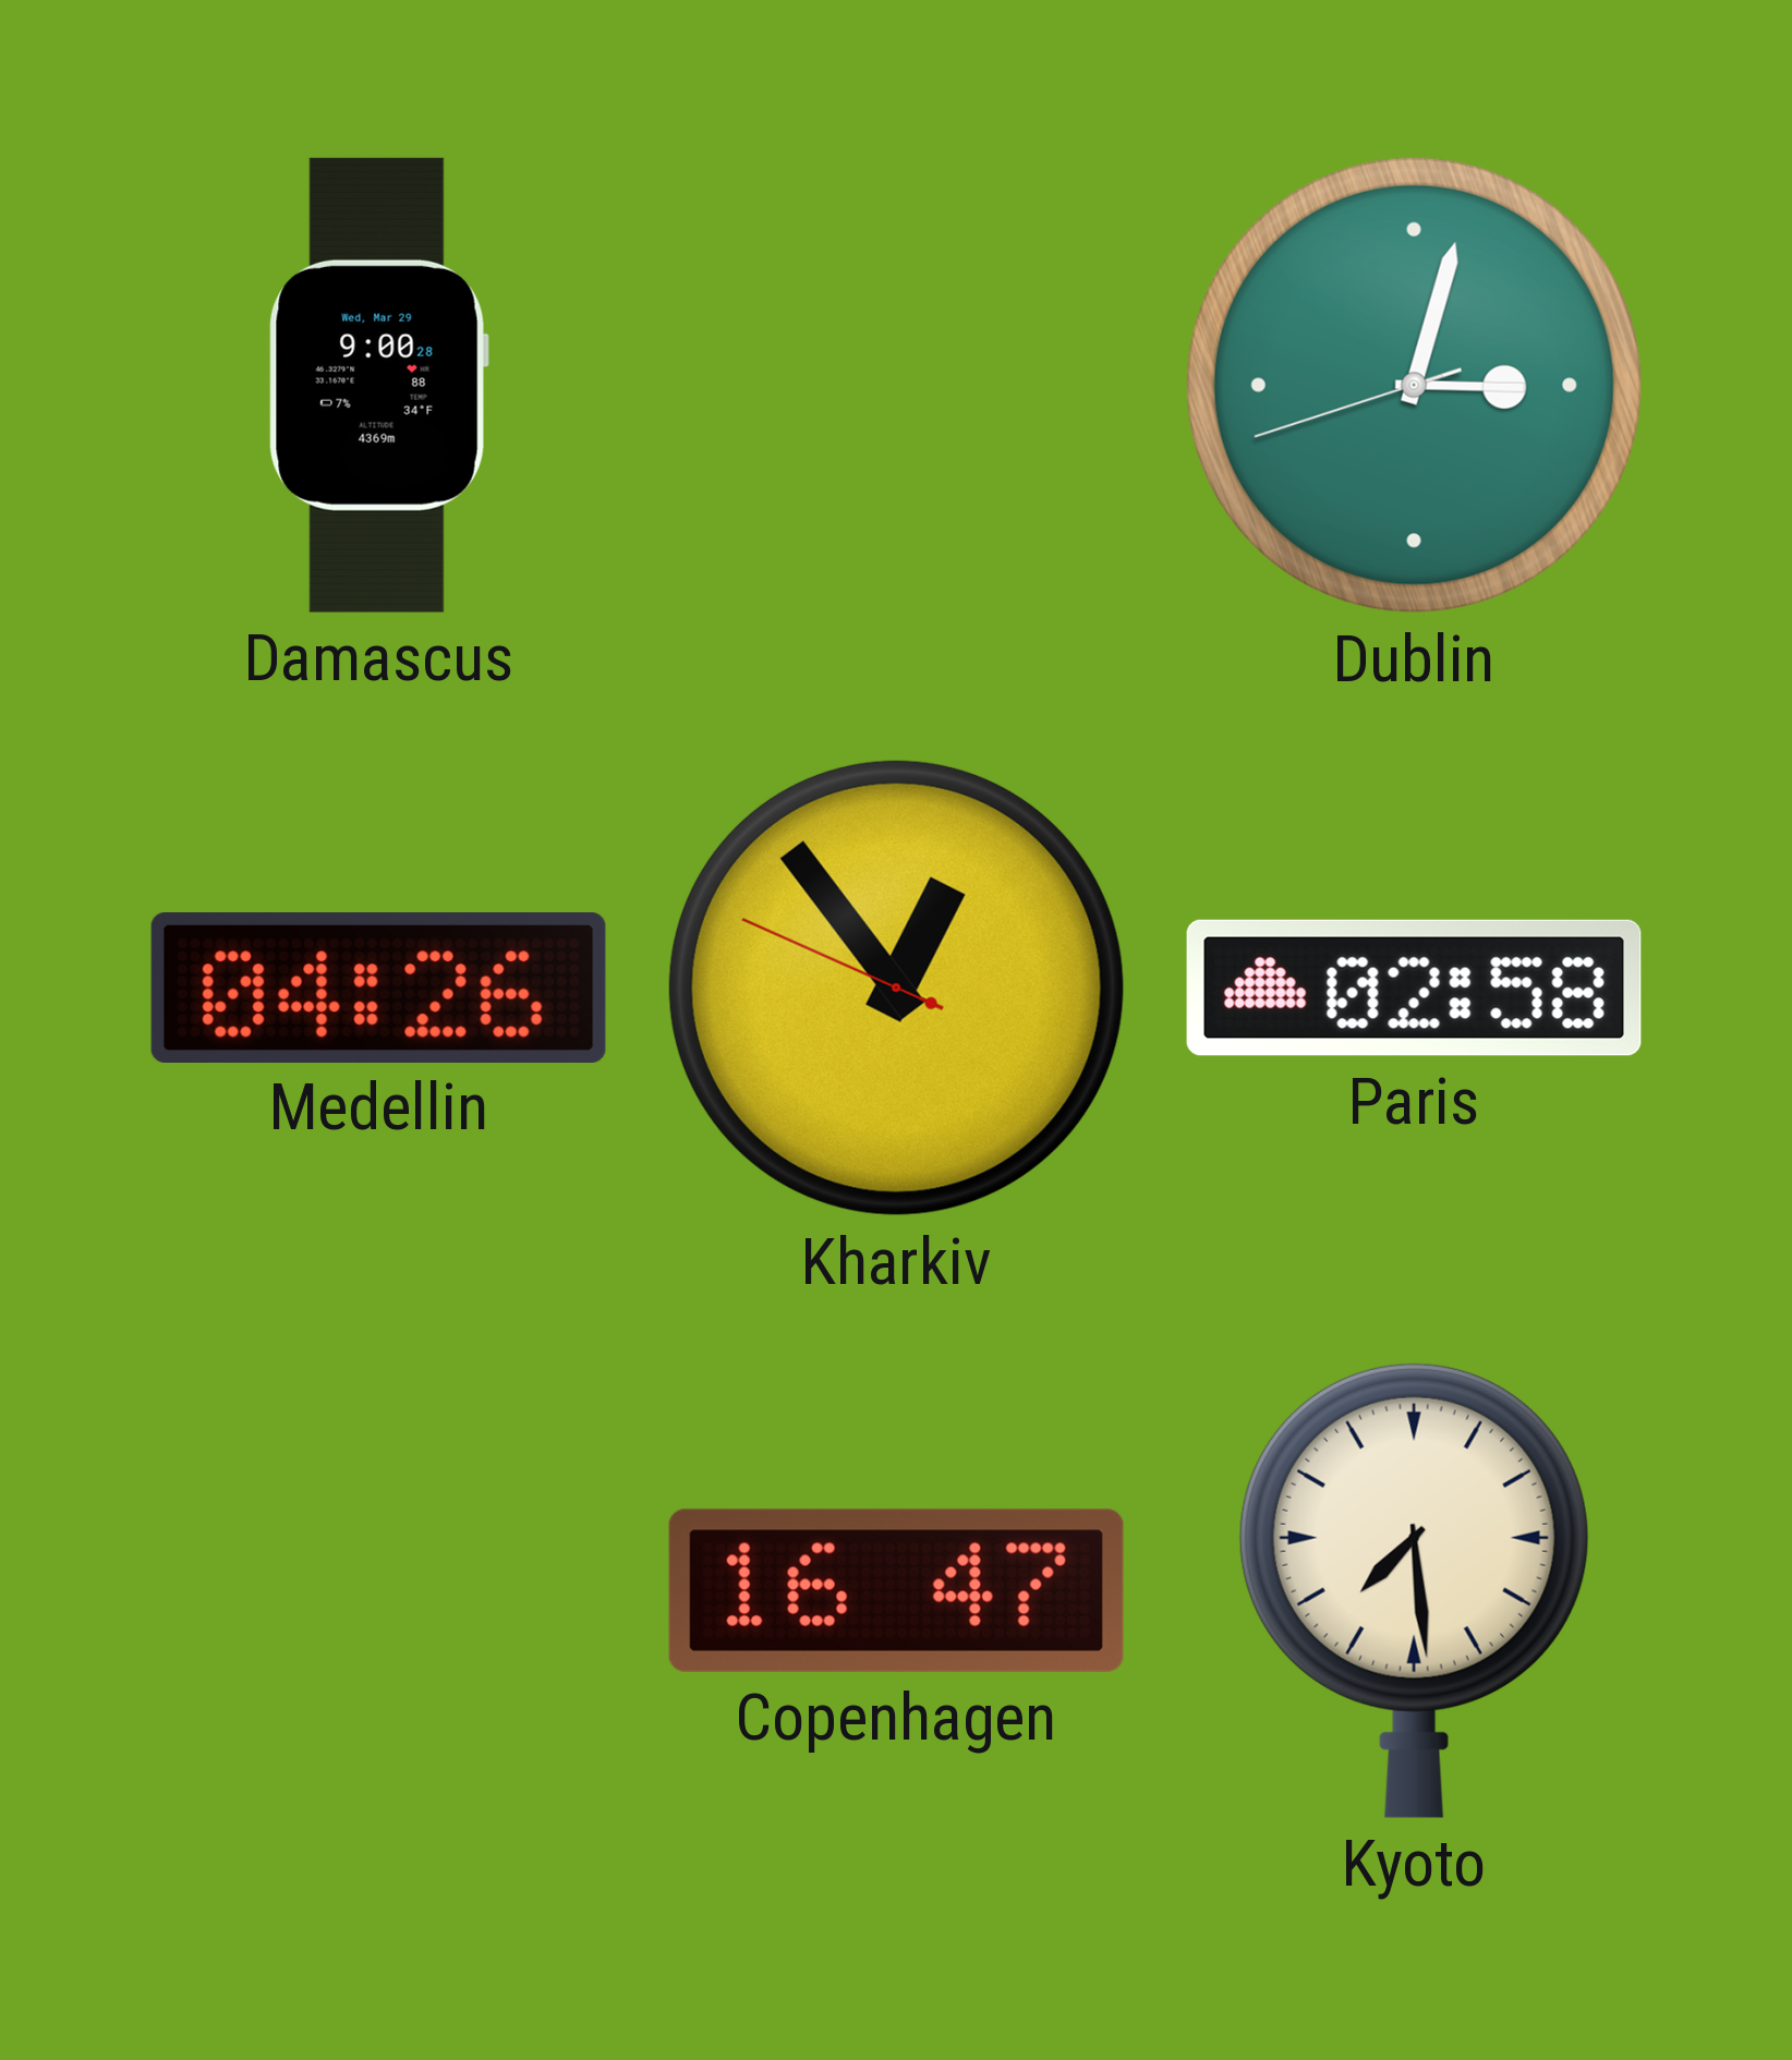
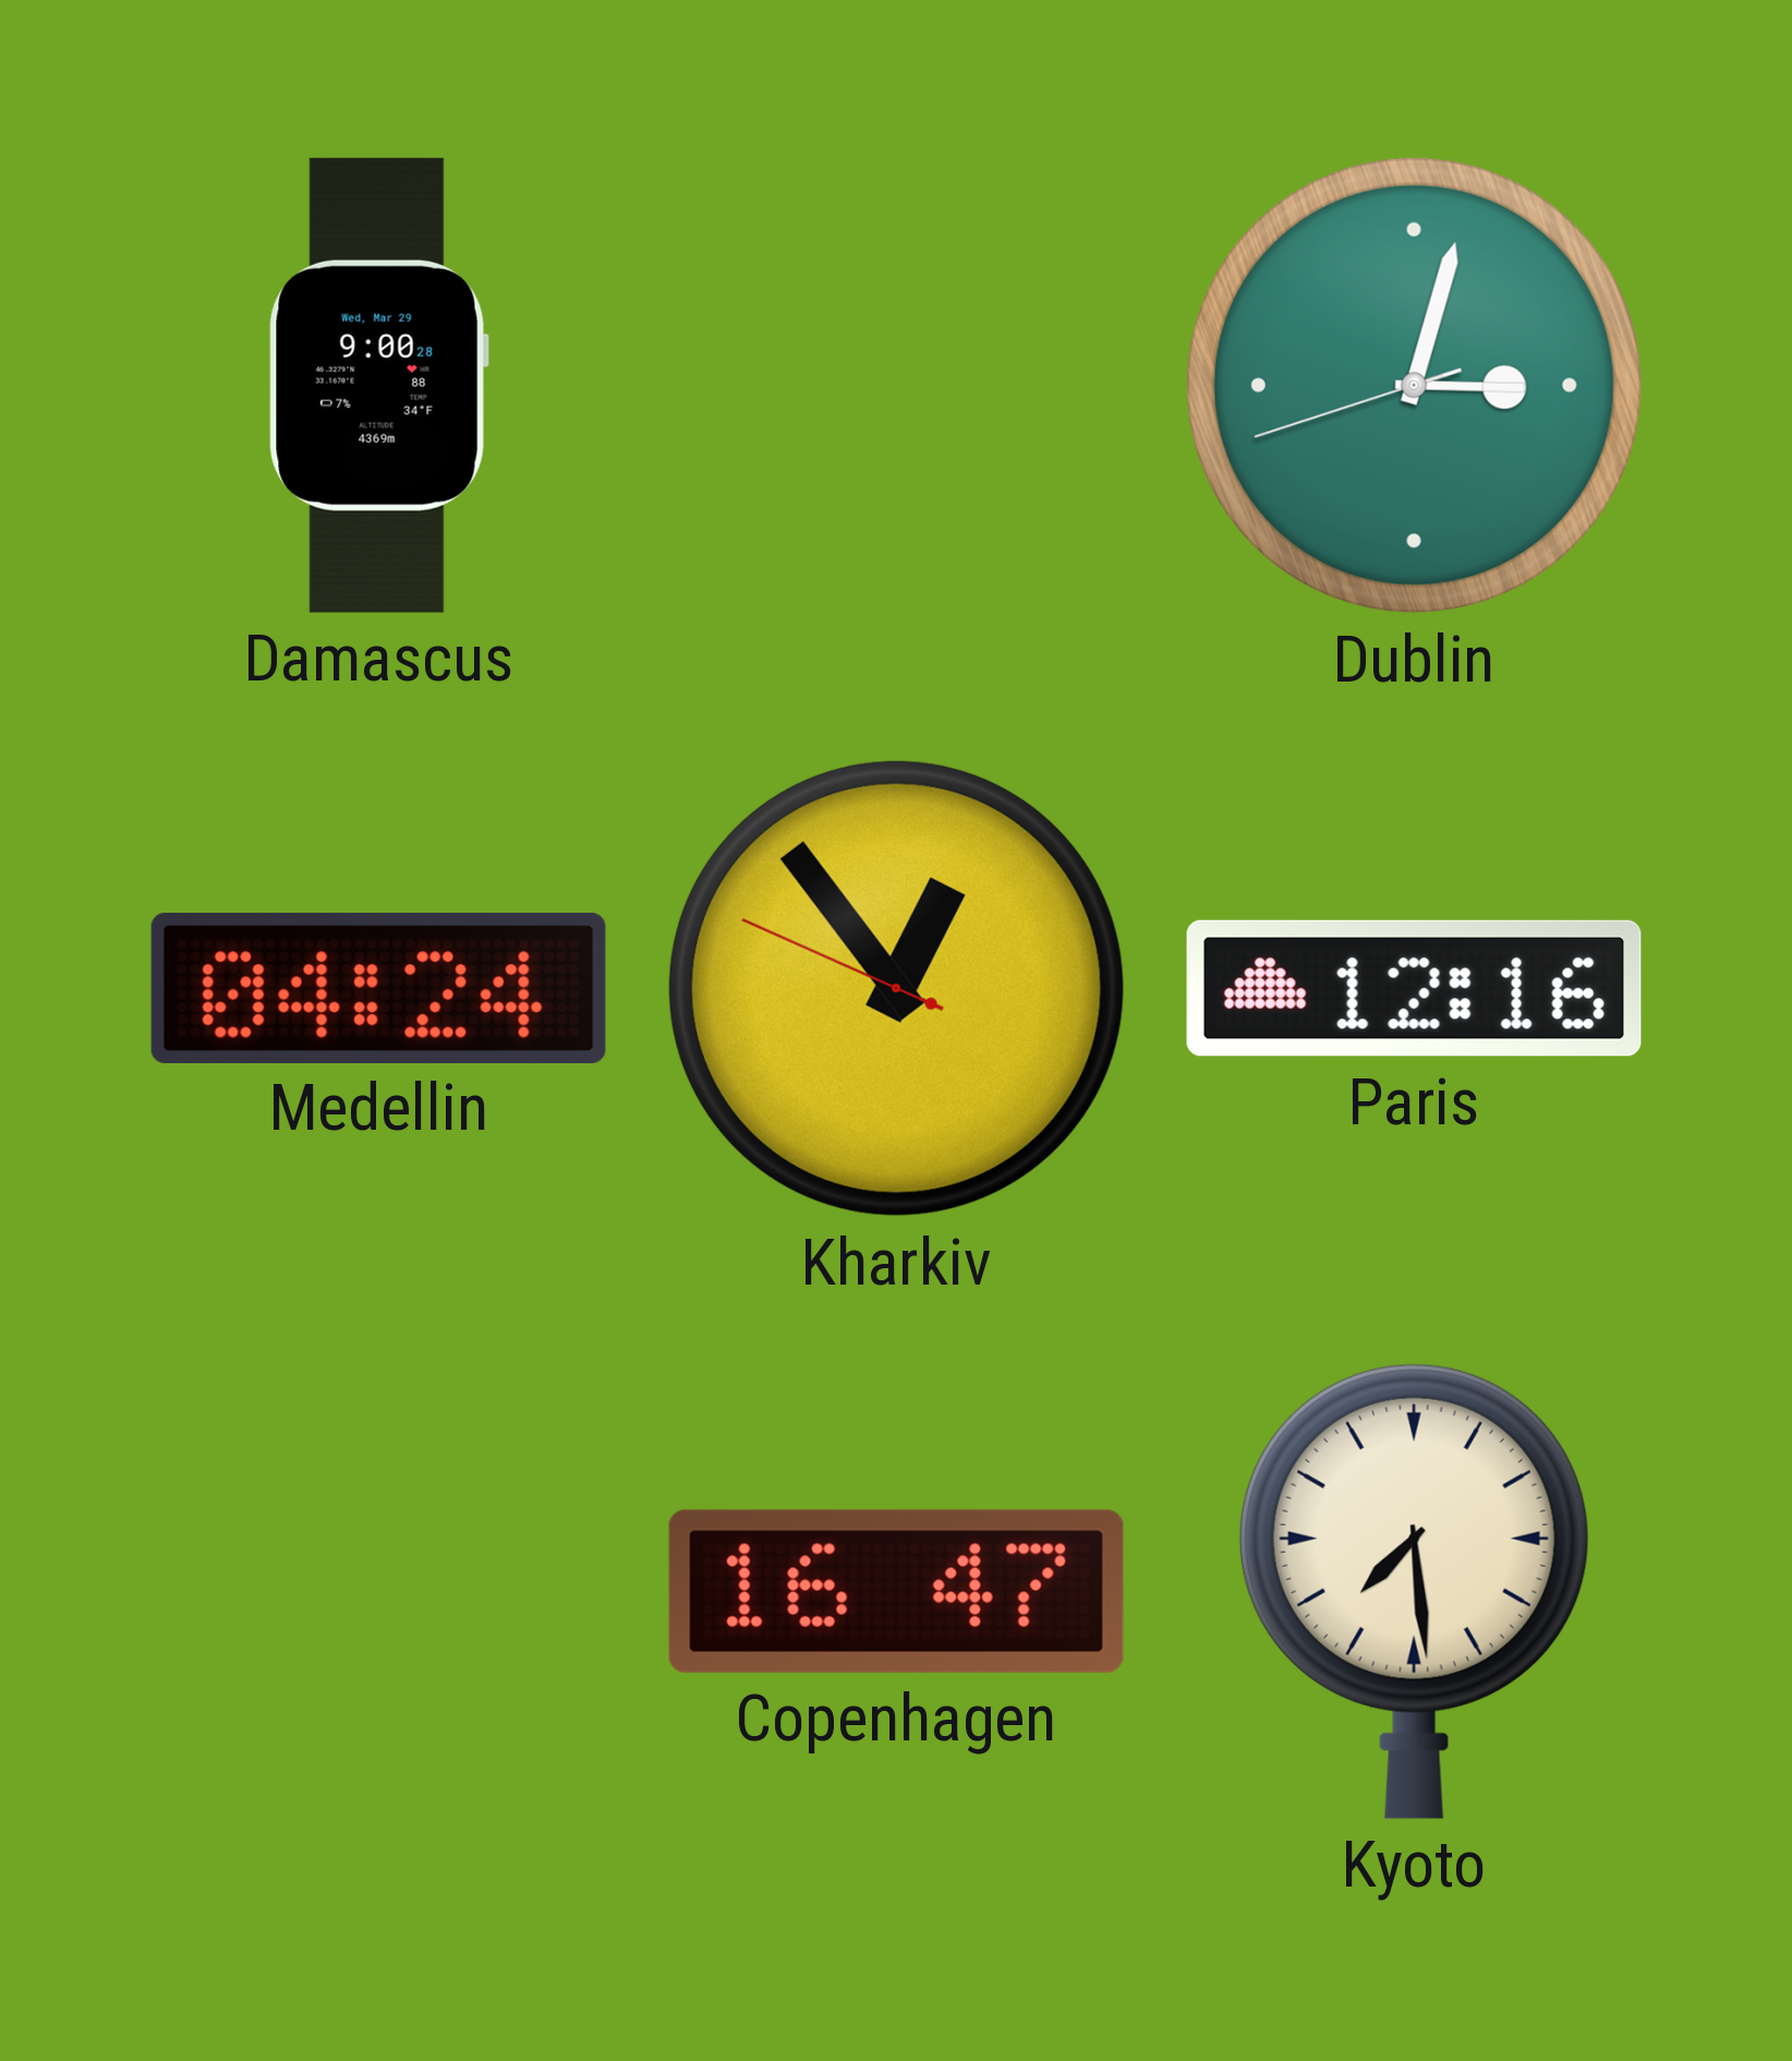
Medellin: 04:26 -> 04:24
Paris: 02:58 -> 12:16
